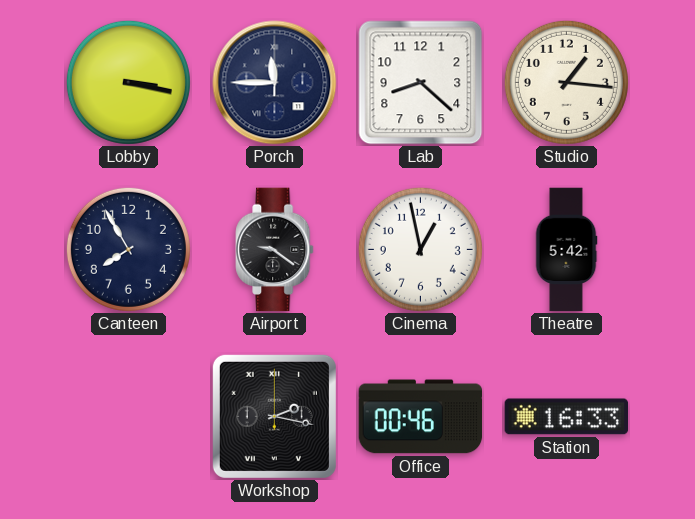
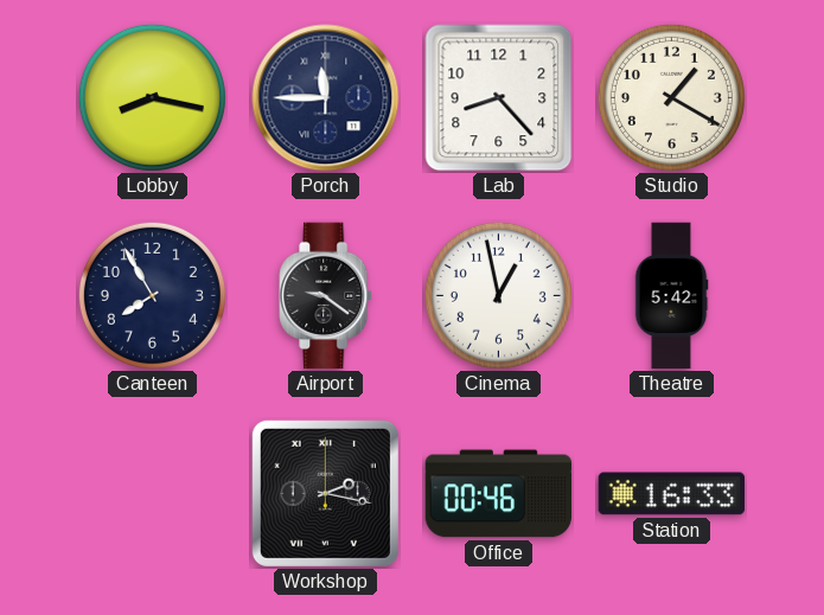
Lobby: 3:17 -> 8:17
Lab: 8:22 -> 8:23
Studio: 1:16 -> 1:20
